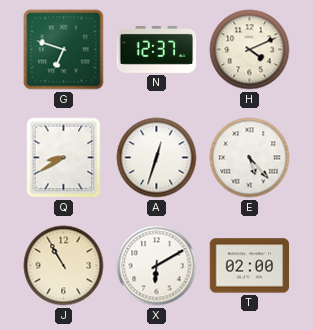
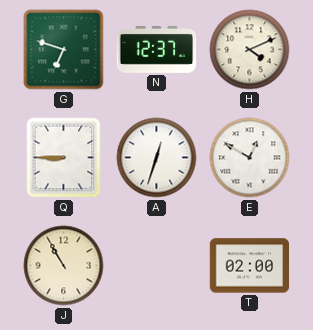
Q: 8:40 -> 8:45
E: 5:23 -> 12:50
X: 6:10 -> none
